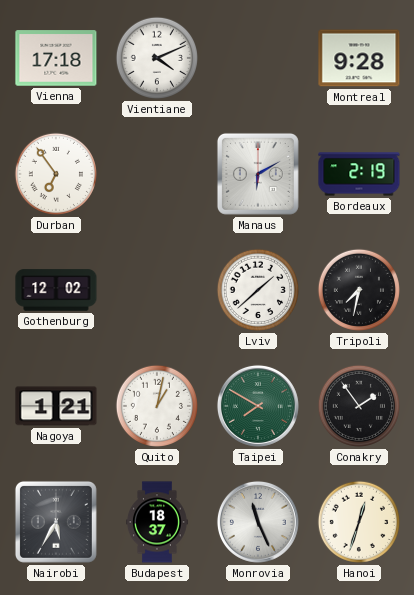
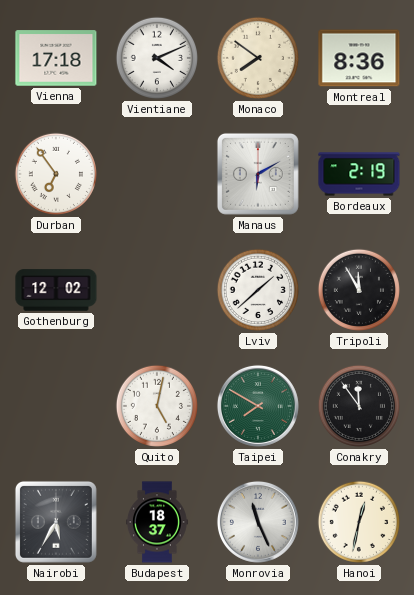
Monaco: none -> 7:51
Montreal: 9:28 -> 8:36
Tripoli: 7:32 -> 11:55
Nagoya: 1:21 -> none
Quito: 1:02 -> 5:02
Conakry: 1:54 -> 11:54
Hanoi: 12:33 -> 12:32
